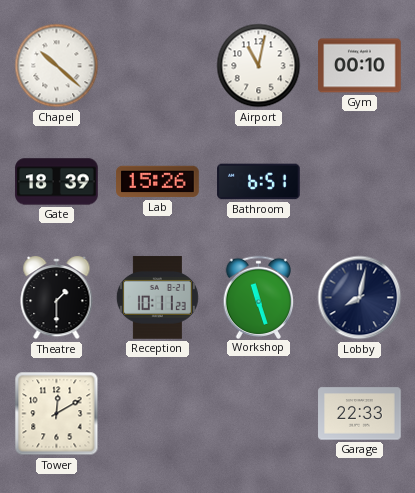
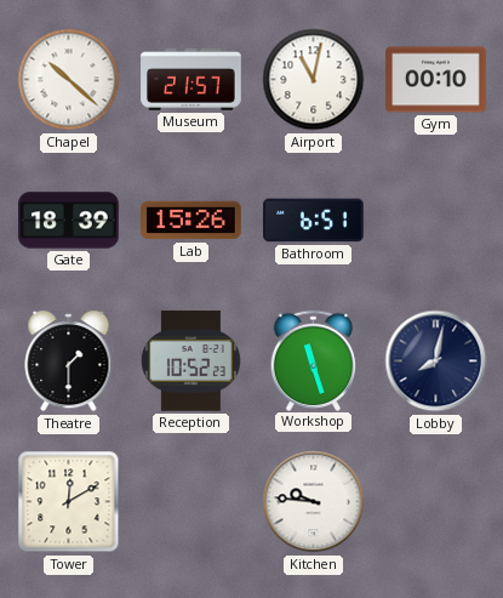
Museum: none -> 21:57
Reception: 10:11 -> 10:52
Kitchen: none -> 9:46
Garage: 22:33 -> none
